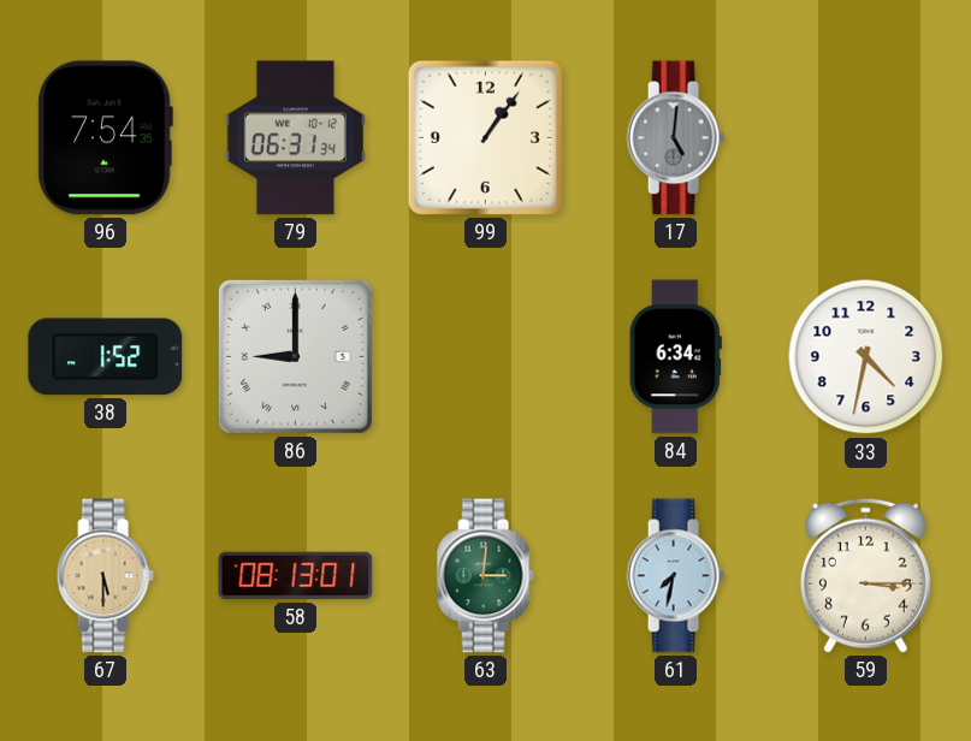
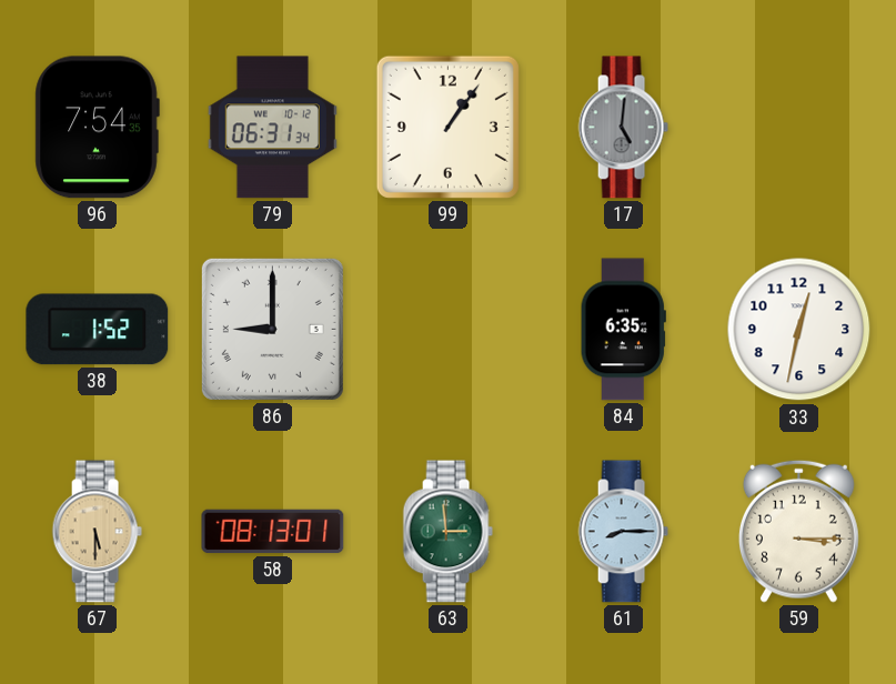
84: 6:34 -> 6:35
33: 4:32 -> 12:32
63: 3:01 -> 2:59
61: 7:32 -> 8:15
